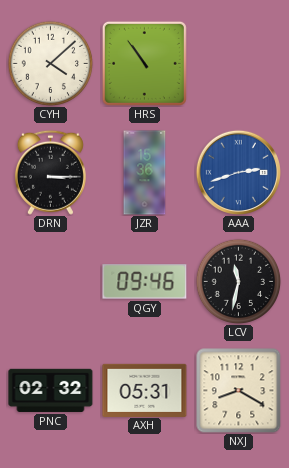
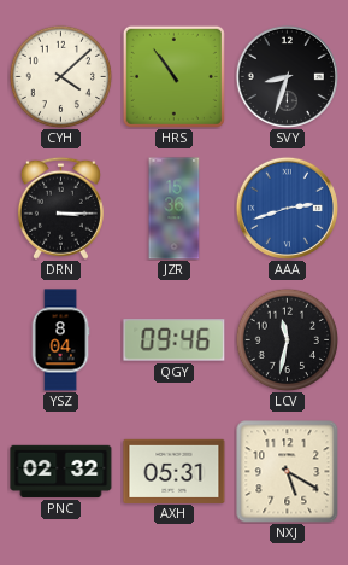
SVY: none -> 8:33
YSZ: none -> 8:04
NXJ: 8:20 -> 5:20
